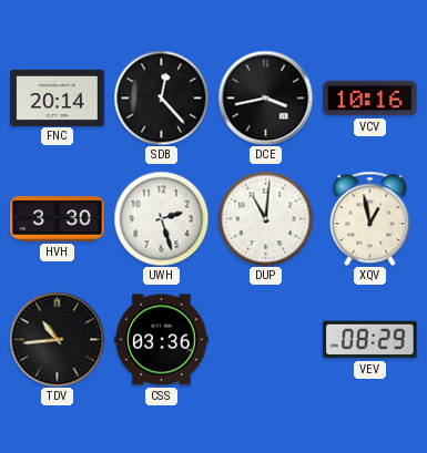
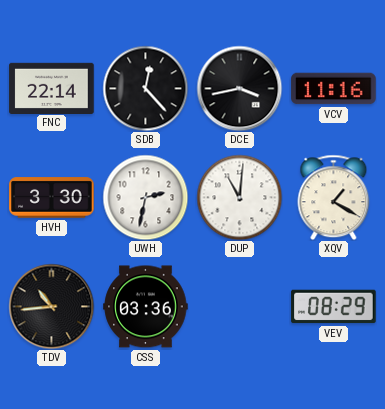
FNC: 20:14 -> 22:14
VCV: 10:16 -> 11:16
UWH: 2:27 -> 2:32
XQV: 12:58 -> 1:20
